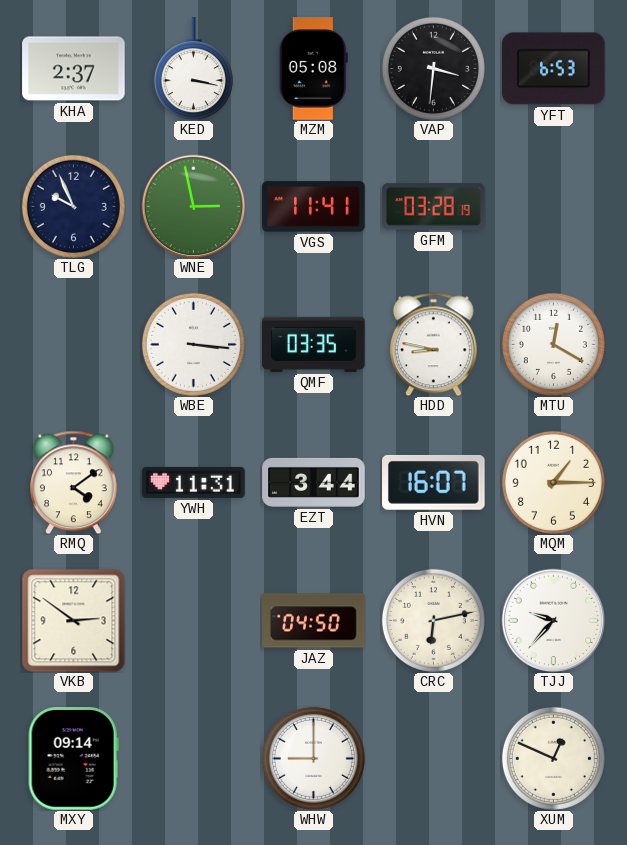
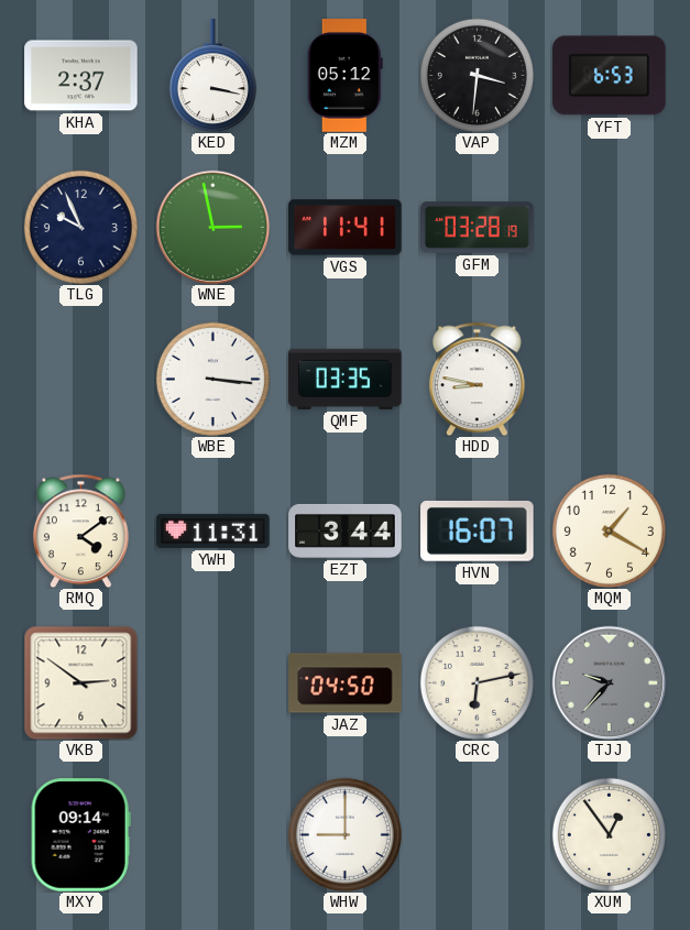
MZM: 05:08 -> 05:12
MTU: 12:20 -> none
MQM: 1:15 -> 1:20
TJJ dial: white -> grey
XUM: 12:49 -> 12:54
